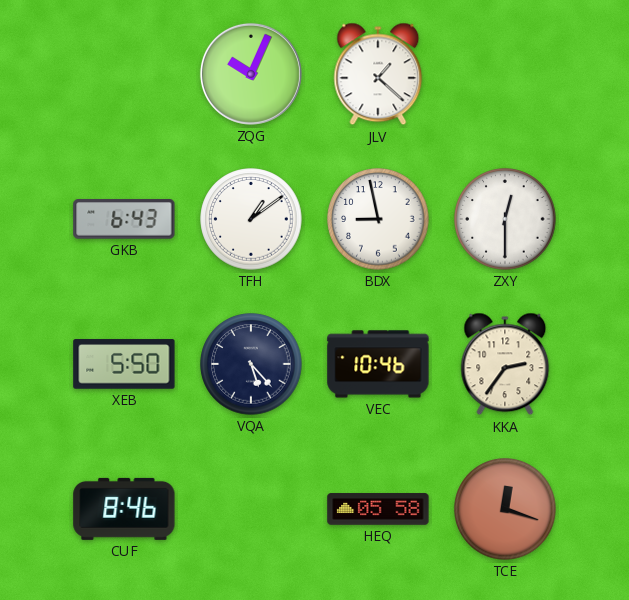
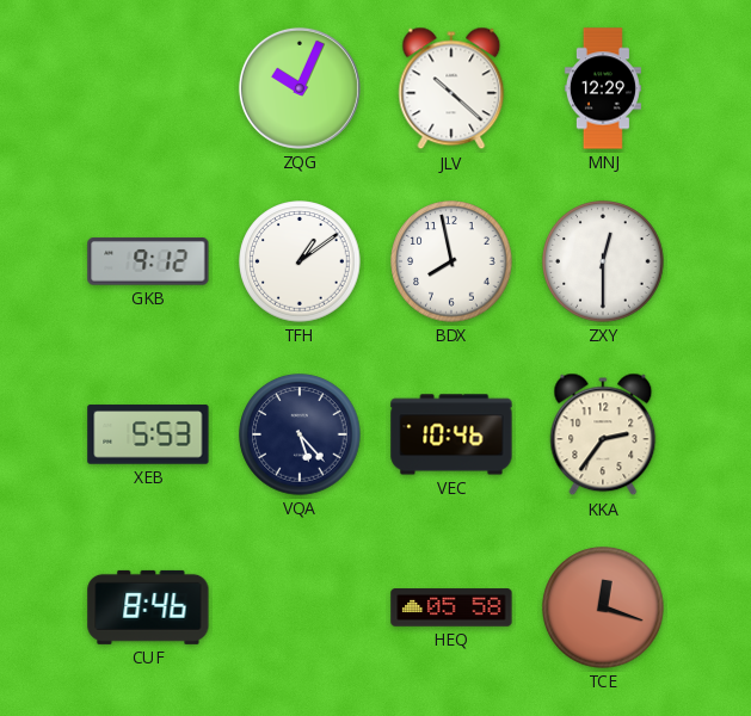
JLV: 1:22 -> 10:22
MNJ: none -> 12:29
GKB: 6:43 -> 9:12
BDX: 8:58 -> 7:58
XEB: 5:50 -> 5:53
